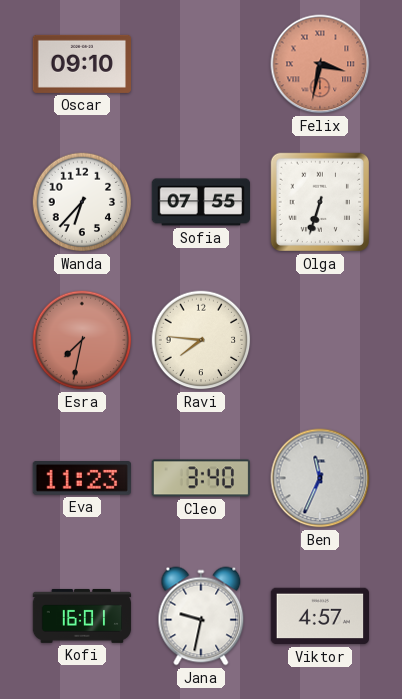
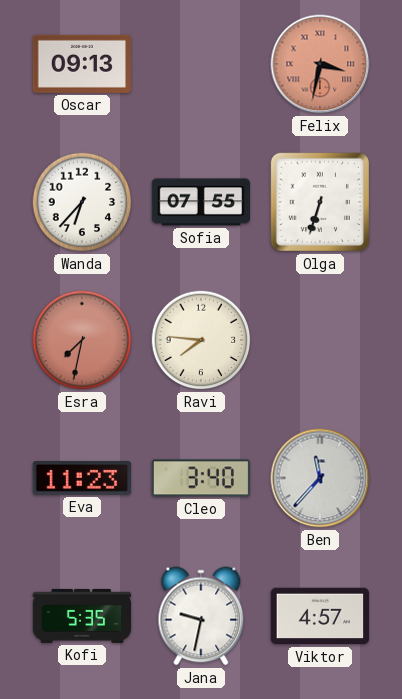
Oscar: 09:10 -> 09:13
Ben: 11:34 -> 11:37
Kofi: 16:01 -> 5:35
